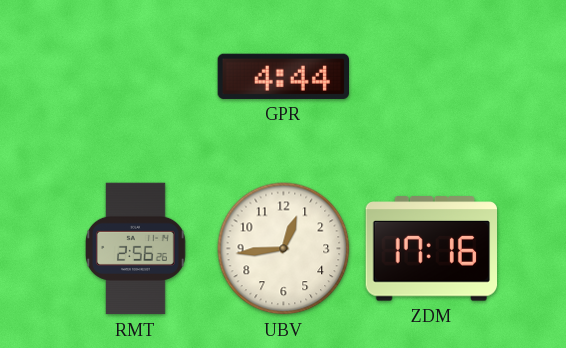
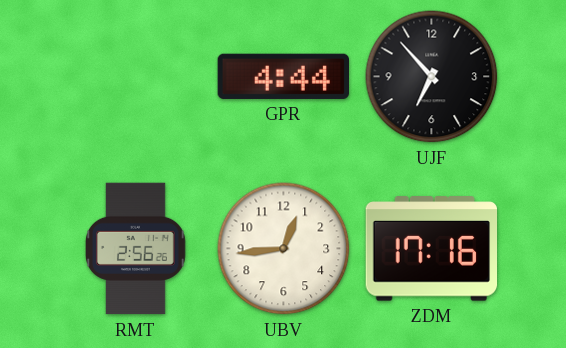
UJF: none -> 6:53
